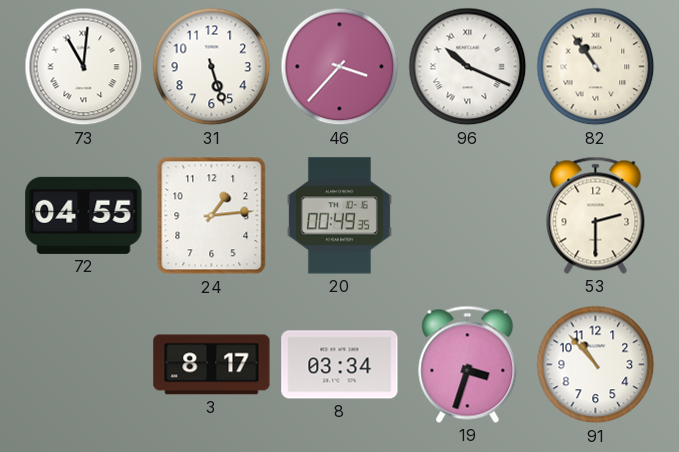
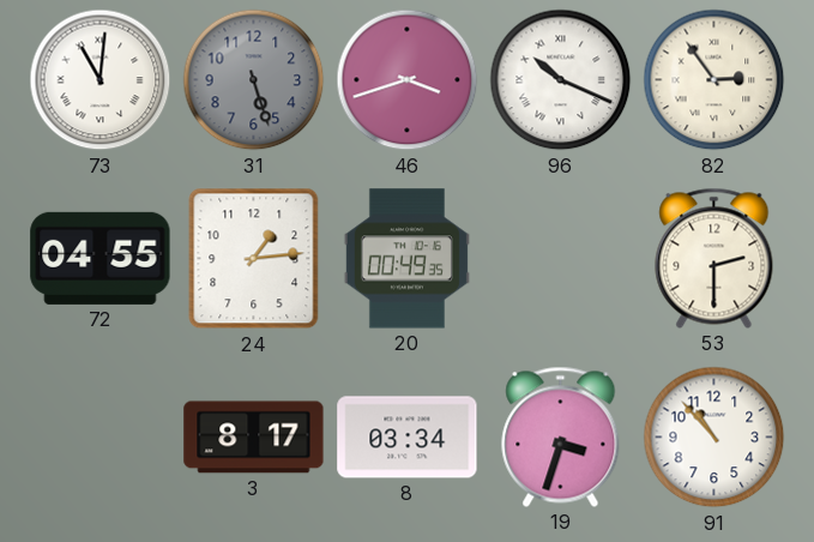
31 dial: white -> grey
46: 3:37 -> 3:42
82: 10:54 -> 2:54
